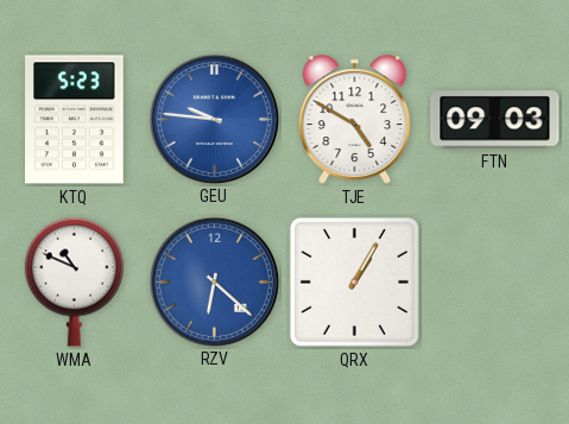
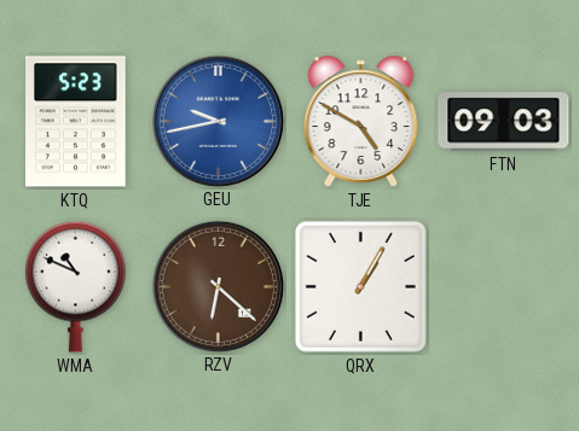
GEU: 9:46 -> 9:43
RZV dial: blue -> brown
